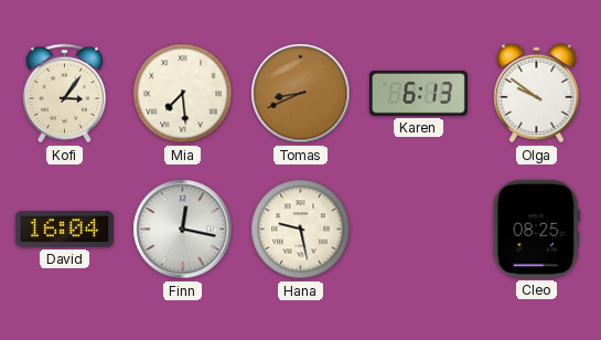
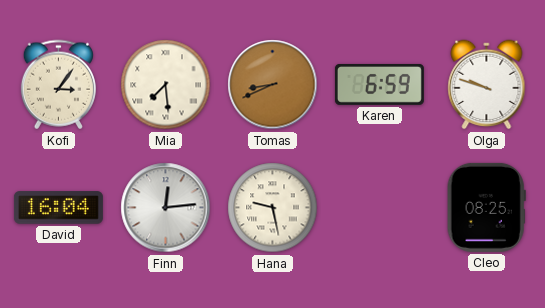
Karen: 6:13 -> 6:59
Olga: 9:51 -> 9:48
Finn: 12:17 -> 12:14
